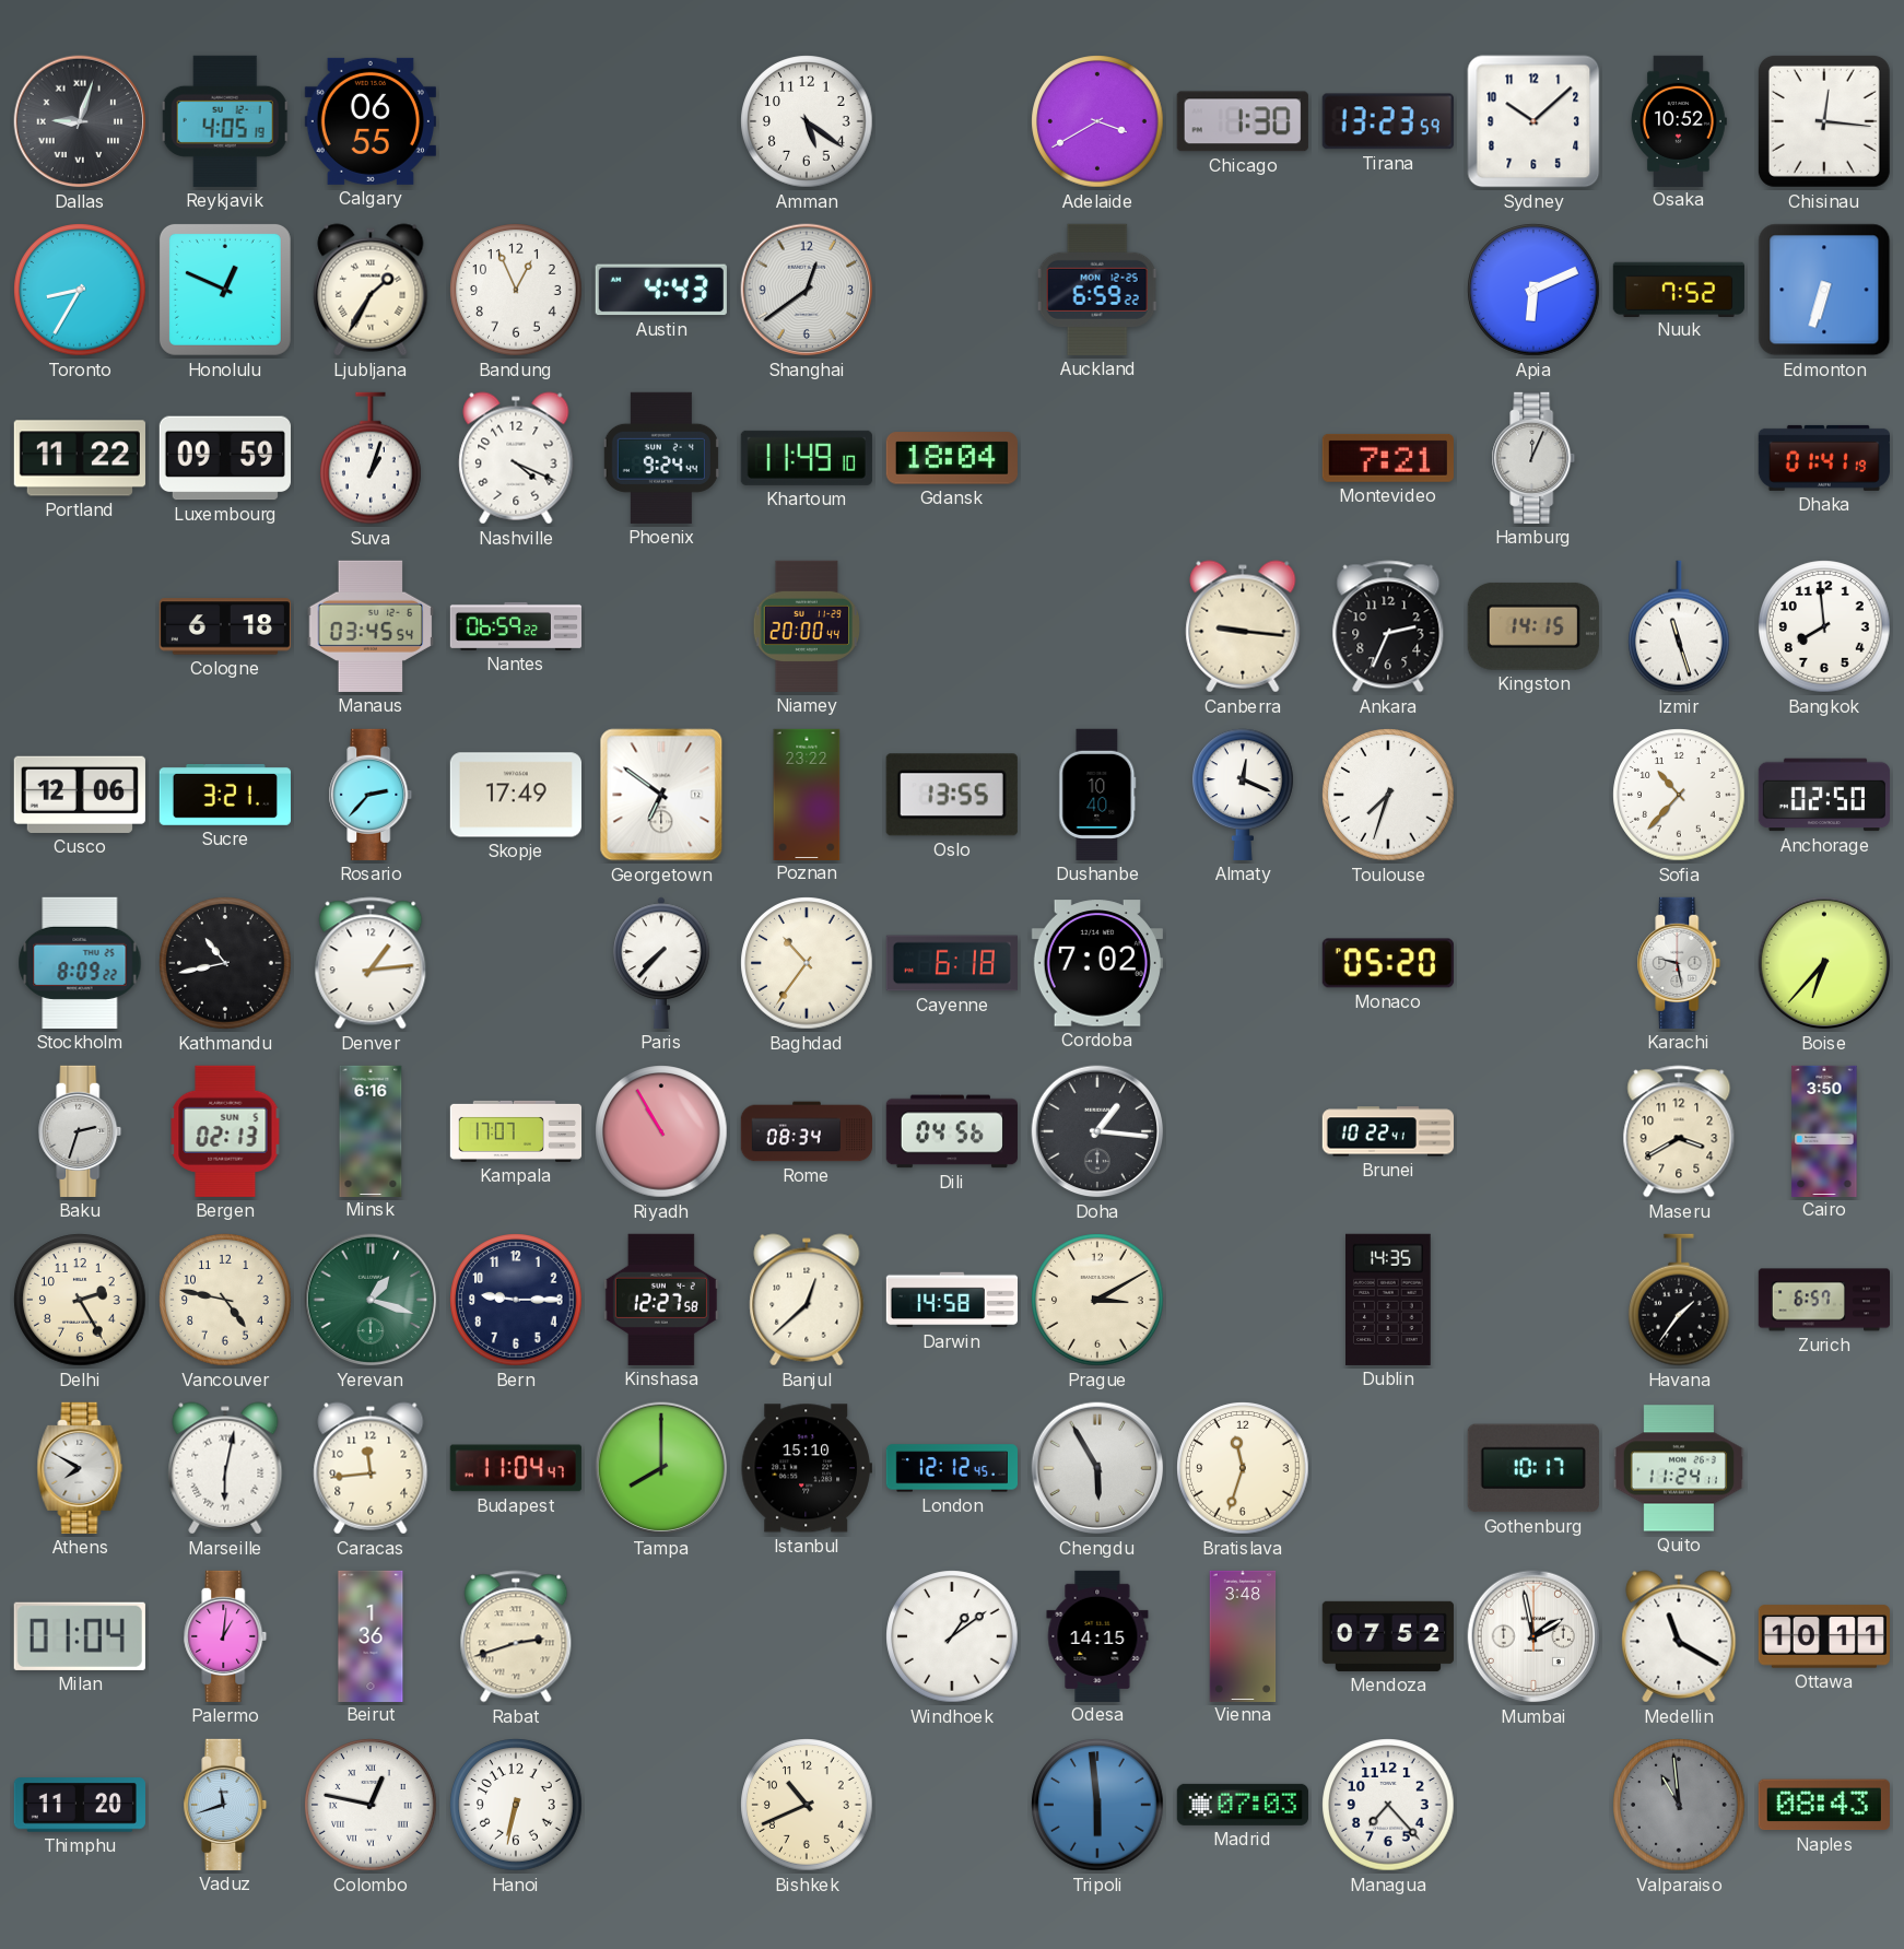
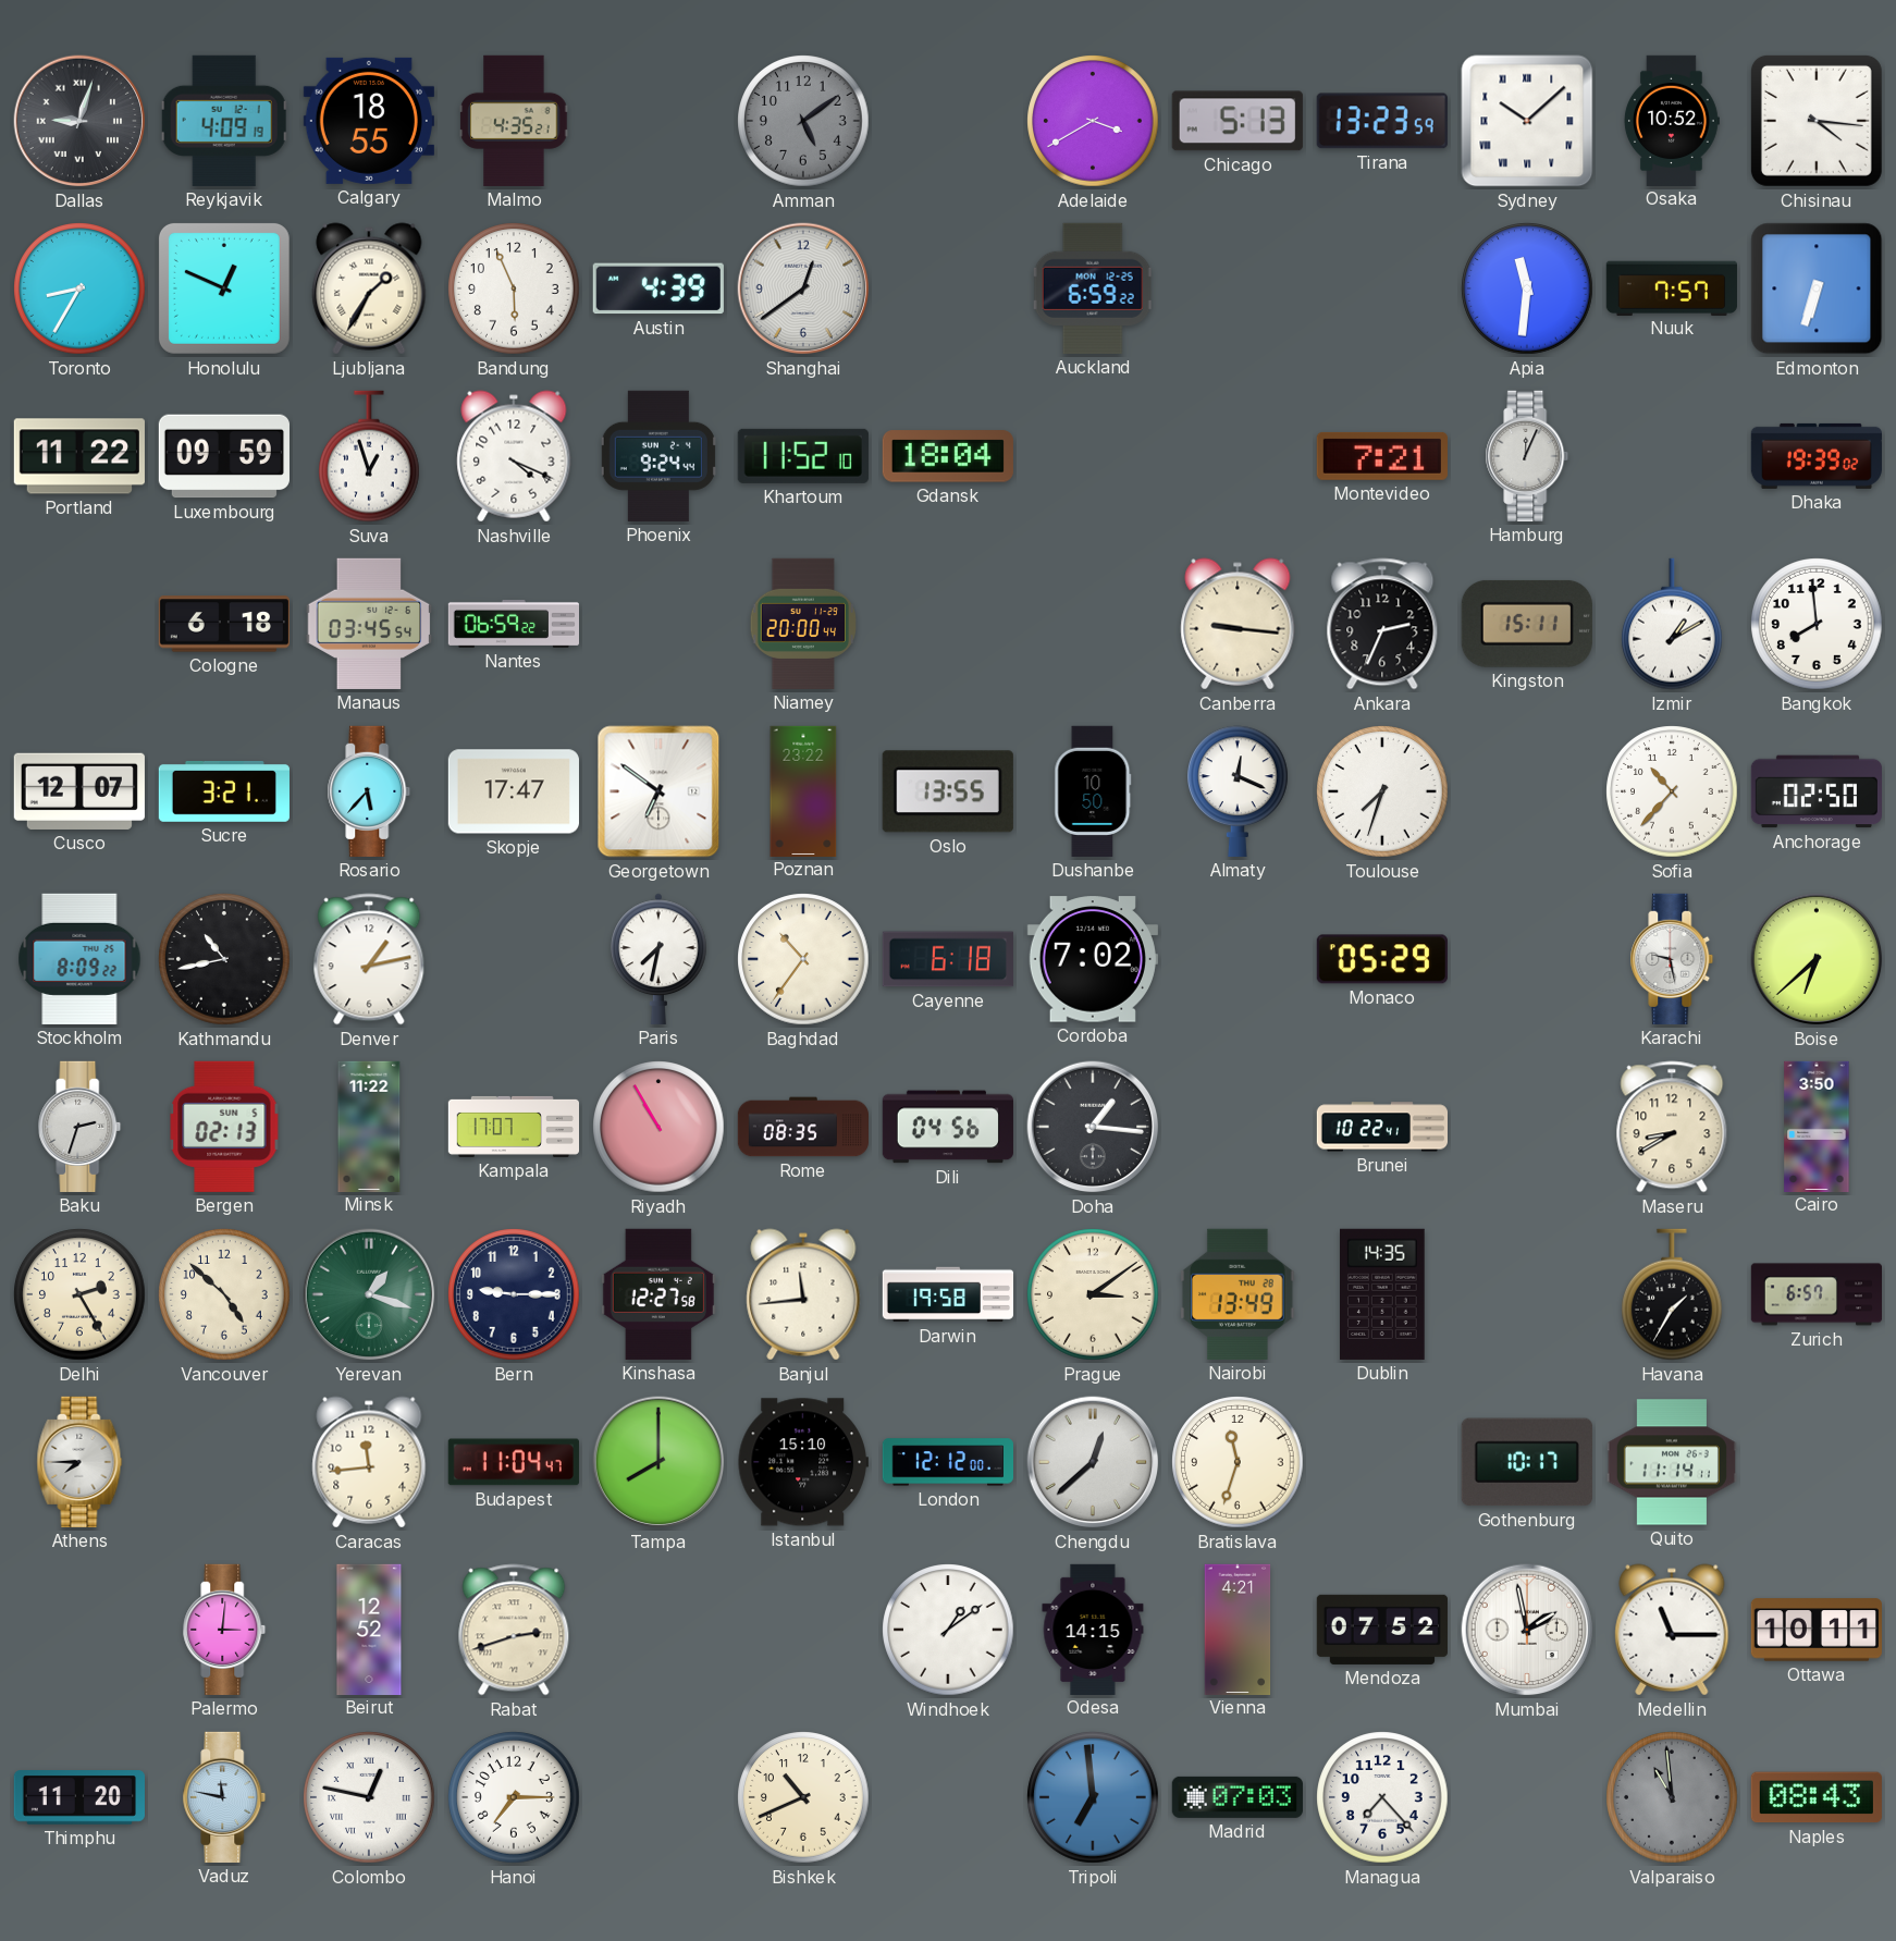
Reykjavik: 4:05 -> 4:09
Calgary: 06:55 -> 18:55
Malmo: none -> 4:35
Amman: 5:21 -> 5:09
Amman dial: white -> grey
Chicago: 1:30 -> 5:13
Sydney numerals: Arabic -> Roman
Chisinau: 12:16 -> 4:16
Bandung: 12:56 -> 5:56
Austin: 4:43 -> 4:39
Apia: 6:11 -> 11:31
Nuuk: 7:52 -> 7:57
Suva: 1:03 -> 12:57
Khartoum: 11:49 -> 11:52
Dhaka: 01:41 -> 19:39
Kingston: 14:15 -> 15:11
Izmir: 11:27 -> 1:10
Cusco: 12:06 -> 12:07
Rosario: 2:37 -> 5:37
Skopje: 17:49 -> 17:47
Dushanbe: 10:40 -> 10:50
Denver: 1:14 -> 1:13
Paris: 7:37 -> 7:32
Monaco: 05:20 -> 05:29
Boise: 6:37 -> 6:38
Minsk: 6:16 -> 11:22
Rome: 08:34 -> 08:35
Maseru: 3:40 -> 8:40
Vancouver: 4:47 -> 4:52
Banjul: 12:38 -> 11:44
Darwin: 14:58 -> 19:58
Prague: 3:10 -> 3:09
Nairobi: none -> 13:49
Havana: 1:36 -> 1:35
Athens: 7:50 -> 7:45
Marseille: 6:02 -> none
London: 12:12:45 -> 12:12:00
Chengdu: 5:55 -> 12:38
Quito: 11:24 -> 11:14
Milan: 01:04 -> none
Palermo: 1:01 -> 3:01
Beirut: 1:36 -> 12:52
Vienna: 3:48 -> 4:21
Medellin: 11:20 -> 11:15
Vaduz: 11:42 -> 11:47
Hanoi: 6:32 -> 7:15
Tripoli: 5:59 -> 6:59
